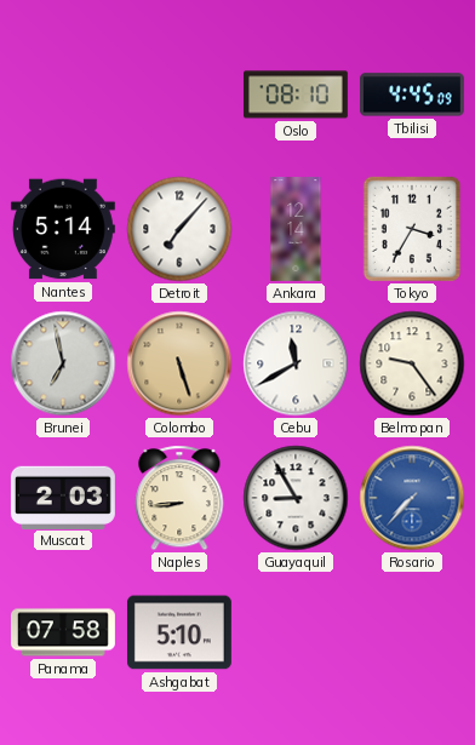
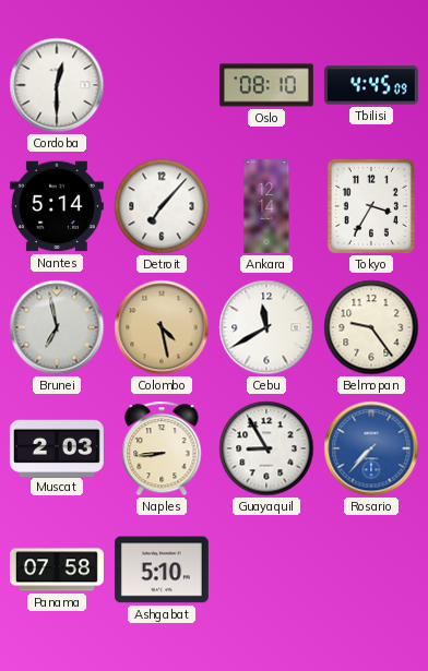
Cordoba: none -> 12:30
Colombo: 5:27 -> 4:28
